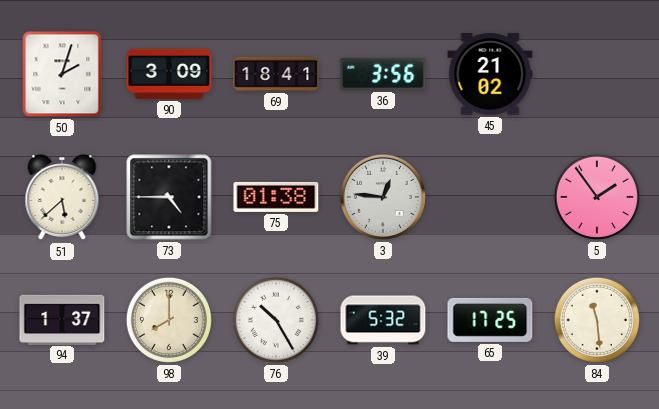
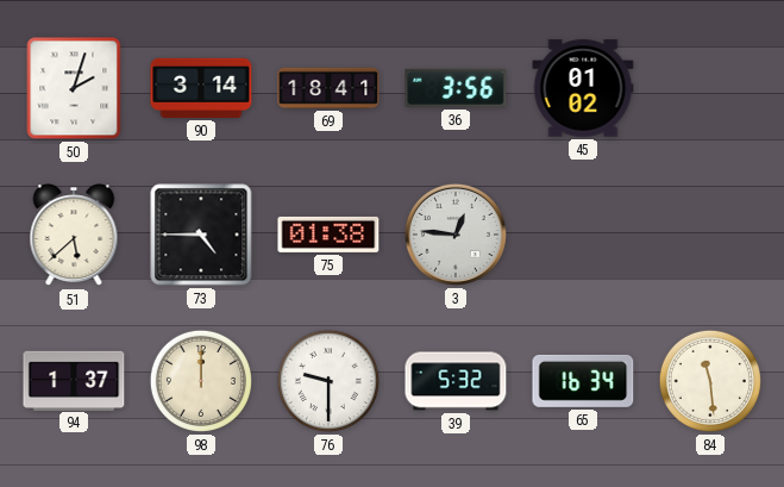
90: 3:09 -> 3:14
45: 21:02 -> 01:02
5: 1:54 -> none
98: 8:00 -> 12:00
76: 10:25 -> 9:30
65: 17:25 -> 16:34
